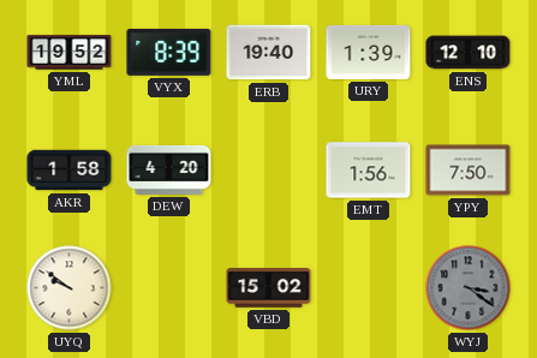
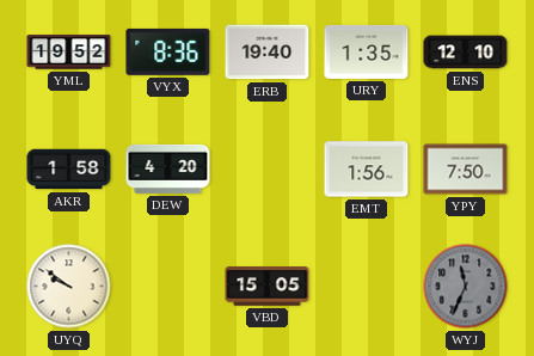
VYX: 8:39 -> 8:36
URY: 1:39 -> 1:35
VBD: 15:02 -> 15:05
WYJ: 3:21 -> 11:34
